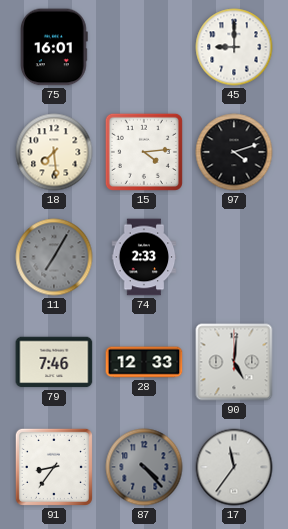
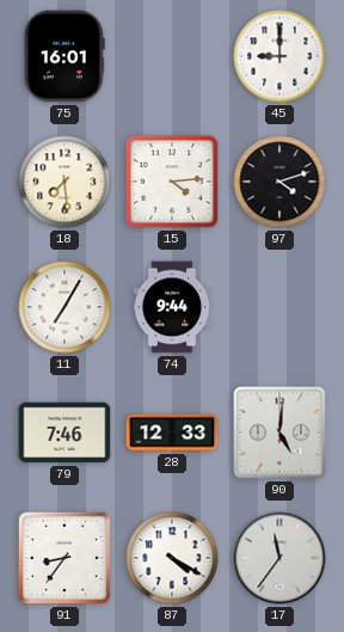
11 dial: grey -> white
74: 2:33 -> 9:44
87: 4:23 -> 4:20
87 dial: grey -> white
